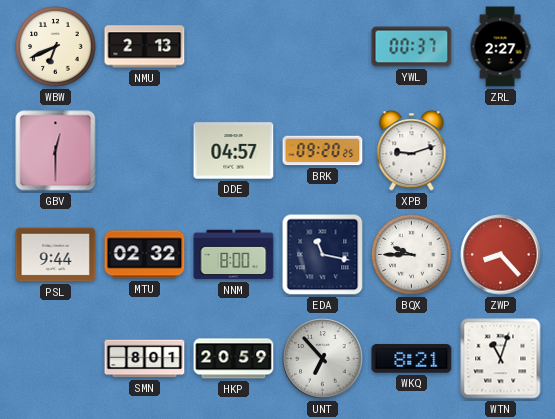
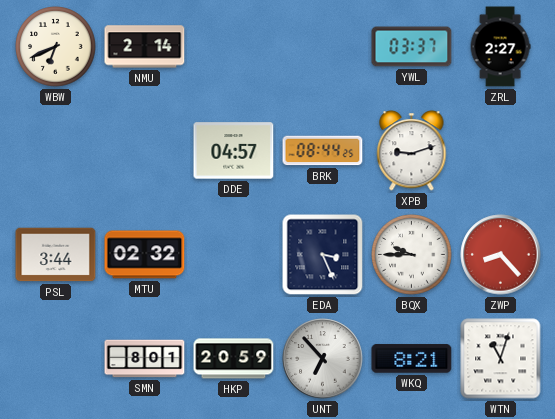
NMU: 2:13 -> 2:14
YWL: 00:37 -> 03:37
GBV: 12:30 -> none
BRK: 09:20 -> 08:44
PSL: 9:44 -> 3:44
NNM: 8:00 -> none
EDA: 11:17 -> 3:26
